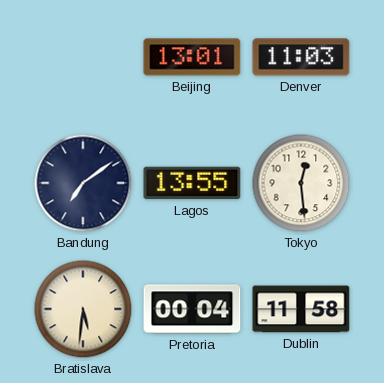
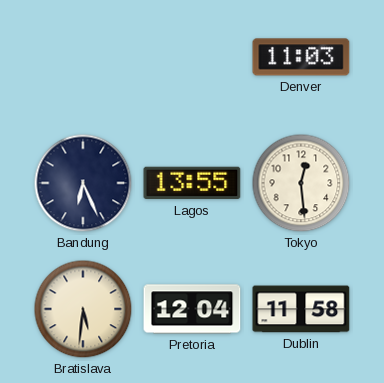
Beijing: 13:01 -> none
Bandung: 7:09 -> 6:26
Pretoria: 00:04 -> 12:04
